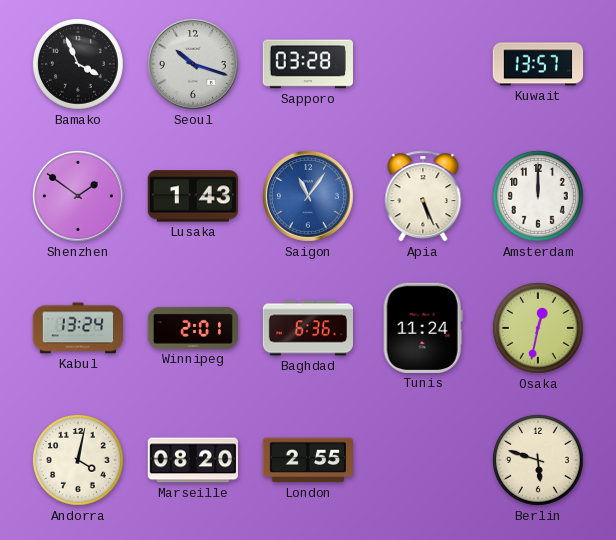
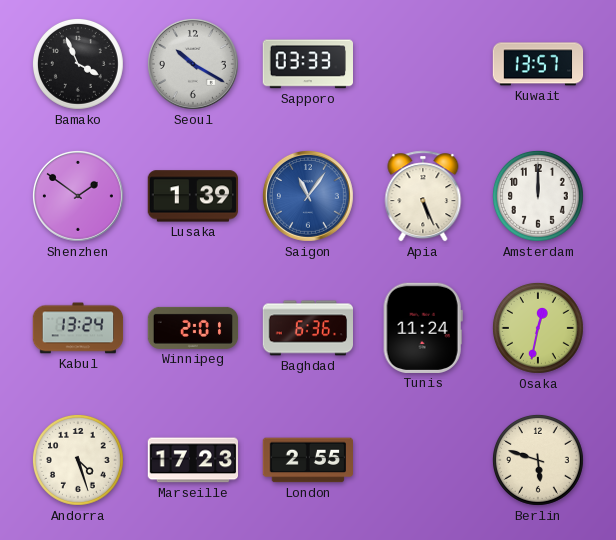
Seoul: 10:18 -> 10:20
Sapporo: 03:28 -> 03:33
Lusaka: 1:43 -> 1:39
Andorra: 4:02 -> 4:27
Marseille: 08:20 -> 17:23
